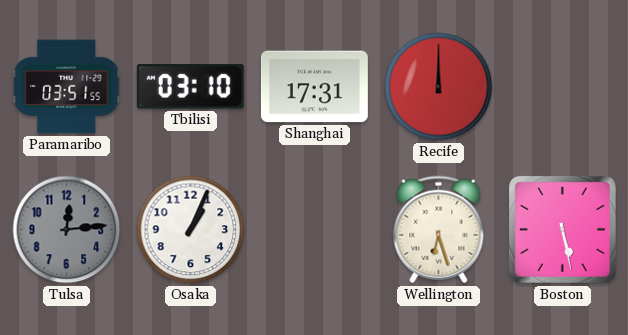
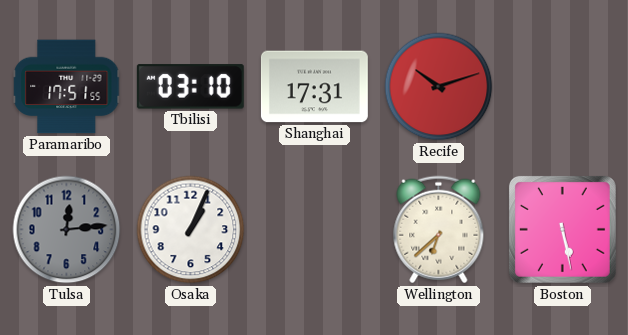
Paramaribo: 03:51 -> 17:51
Recife: 12:00 -> 10:12
Wellington: 6:27 -> 6:38
